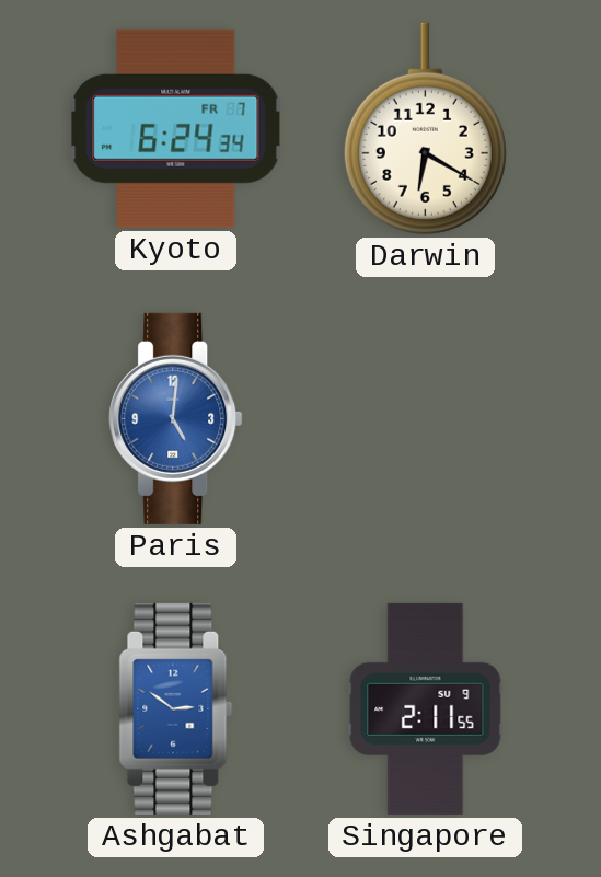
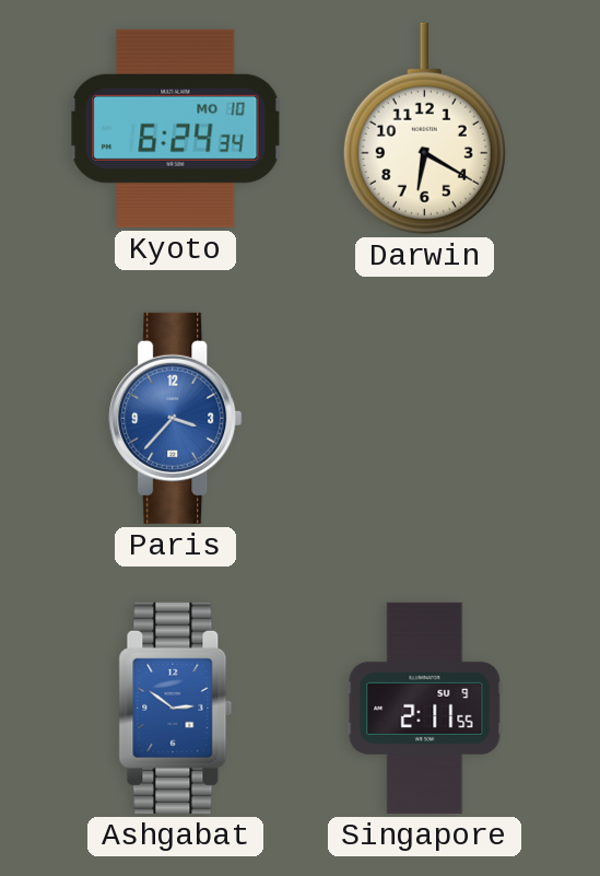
Kyoto date: FR 7 -> MO 10
Paris: 5:01 -> 3:37
